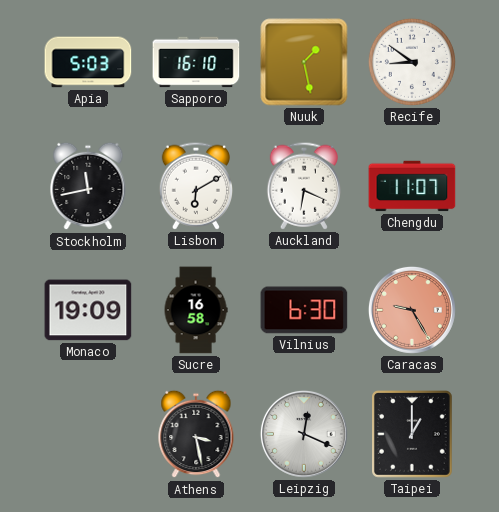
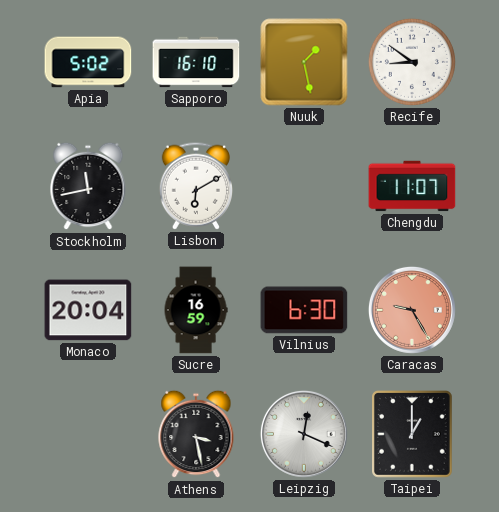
Apia: 5:03 -> 5:02
Auckland: 6:19 -> none
Monaco: 19:09 -> 20:04
Sucre: 16:58 -> 16:59
